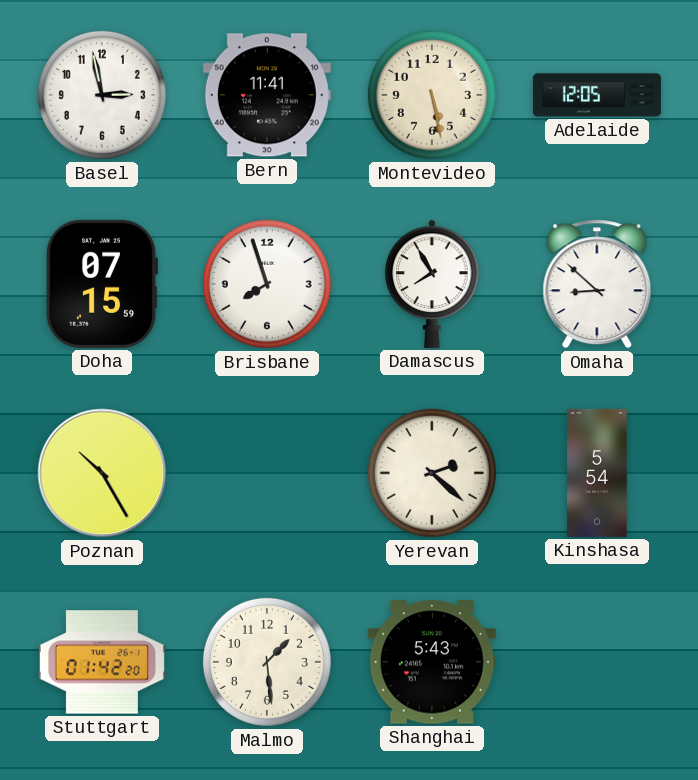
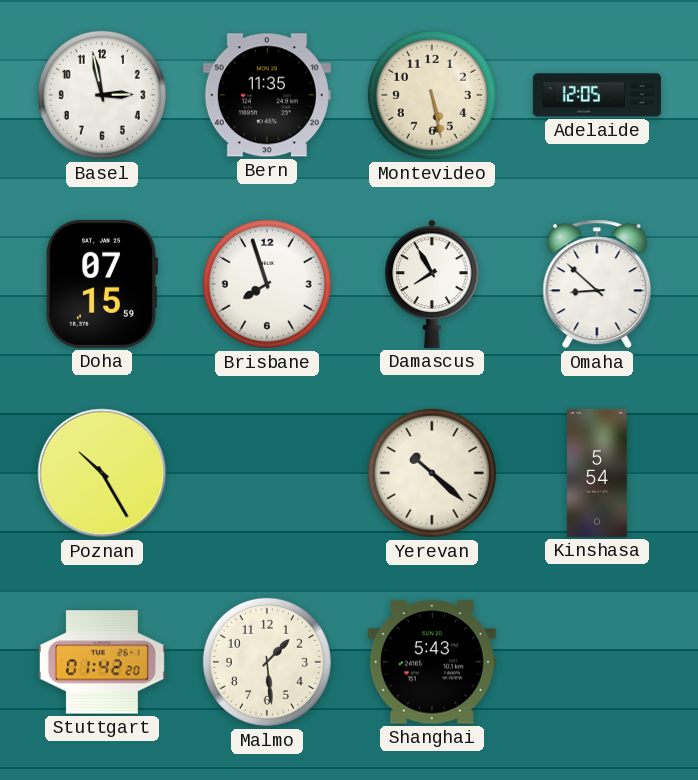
Bern: 11:41 -> 11:35
Yerevan: 2:22 -> 10:22
